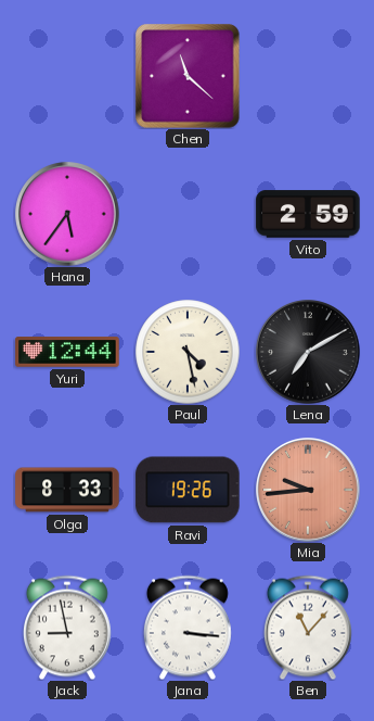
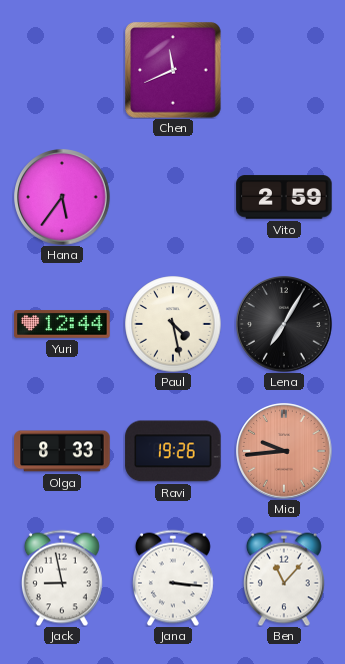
Chen: 11:22 -> 11:41
Lena: 7:10 -> 7:05
